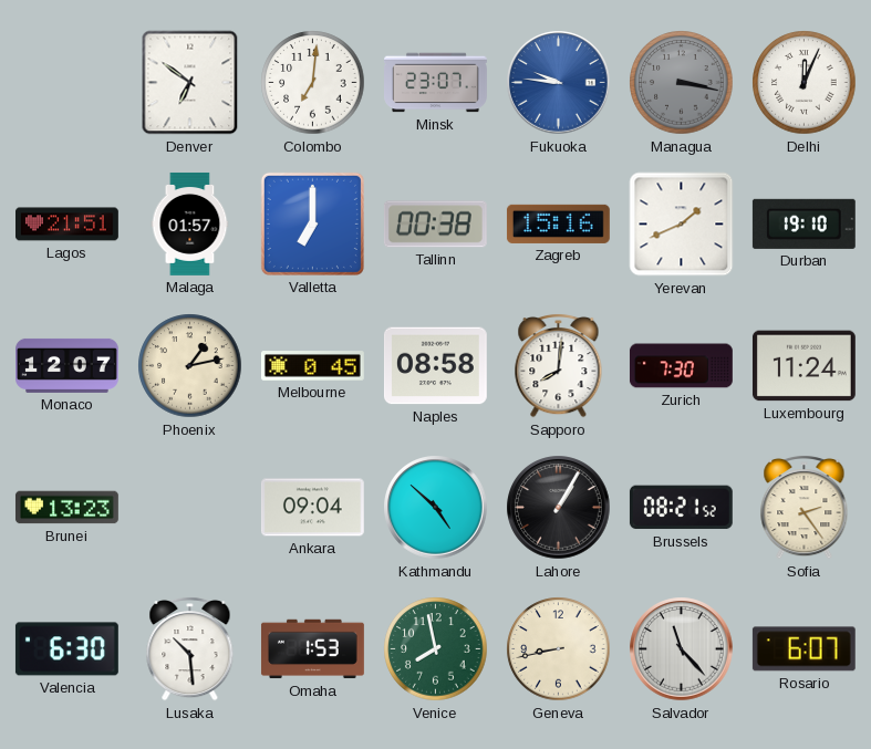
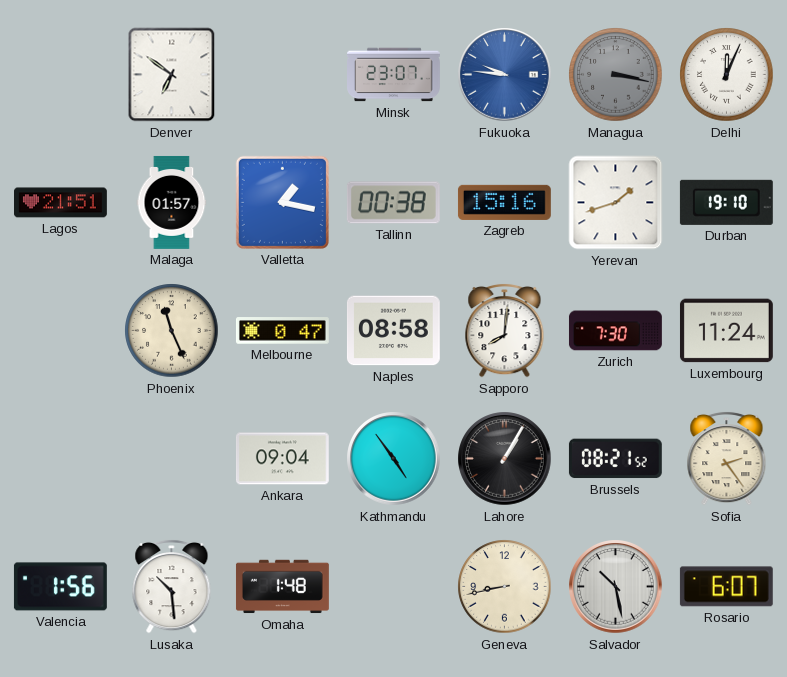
Colombo: 7:01 -> none
Valletta: 7:00 -> 1:17
Yerevan: 1:41 -> 1:42
Monaco: 12:07 -> none
Phoenix: 1:13 -> 11:26
Melbourne: 0:45 -> 0:47
Brunei: 13:23 -> none
Kathmandu: 4:52 -> 4:54
Valencia: 6:30 -> 1:56
Omaha: 1:53 -> 1:48
Venice: 7:58 -> none
Salvador: 11:23 -> 10:28
